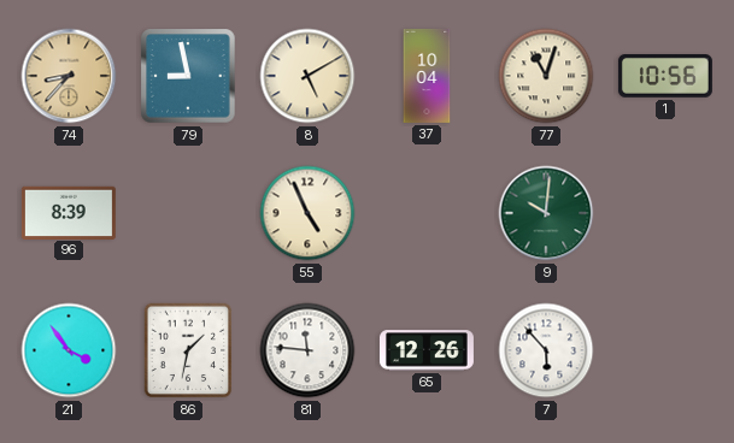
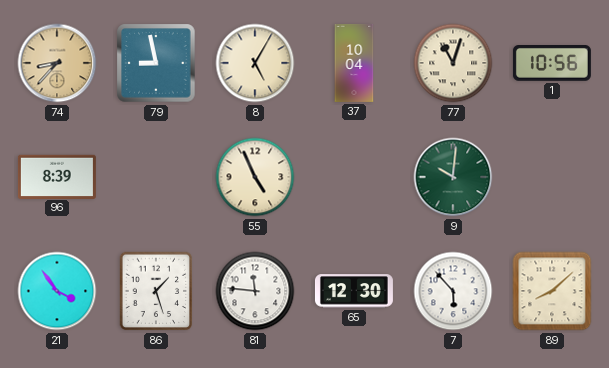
8: 5:10 -> 5:05
86: 1:32 -> 1:27
65: 12:26 -> 12:30
89: none -> 8:08
